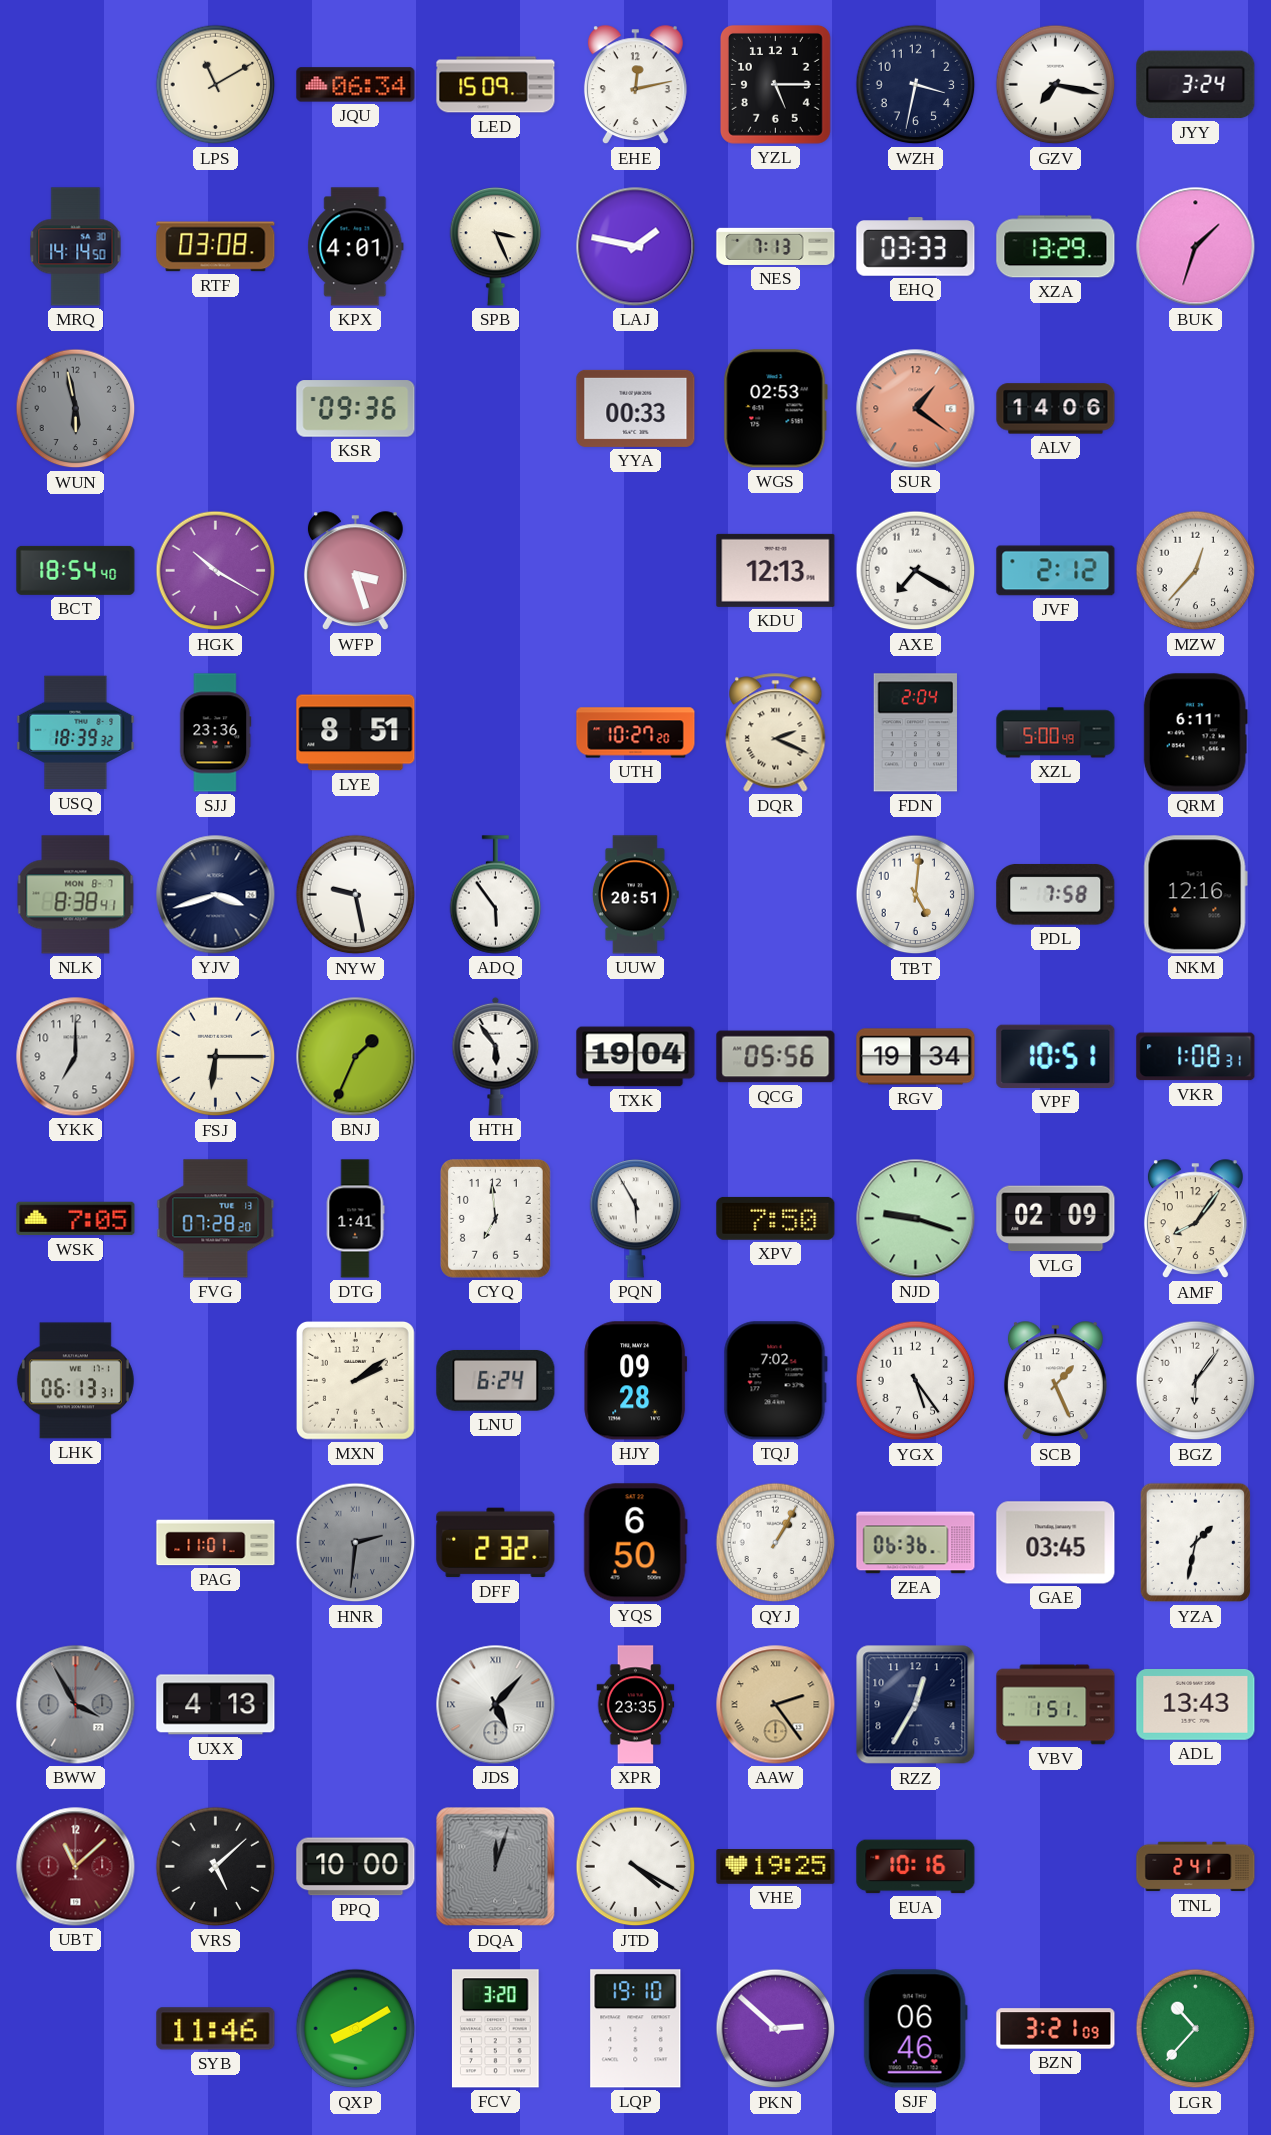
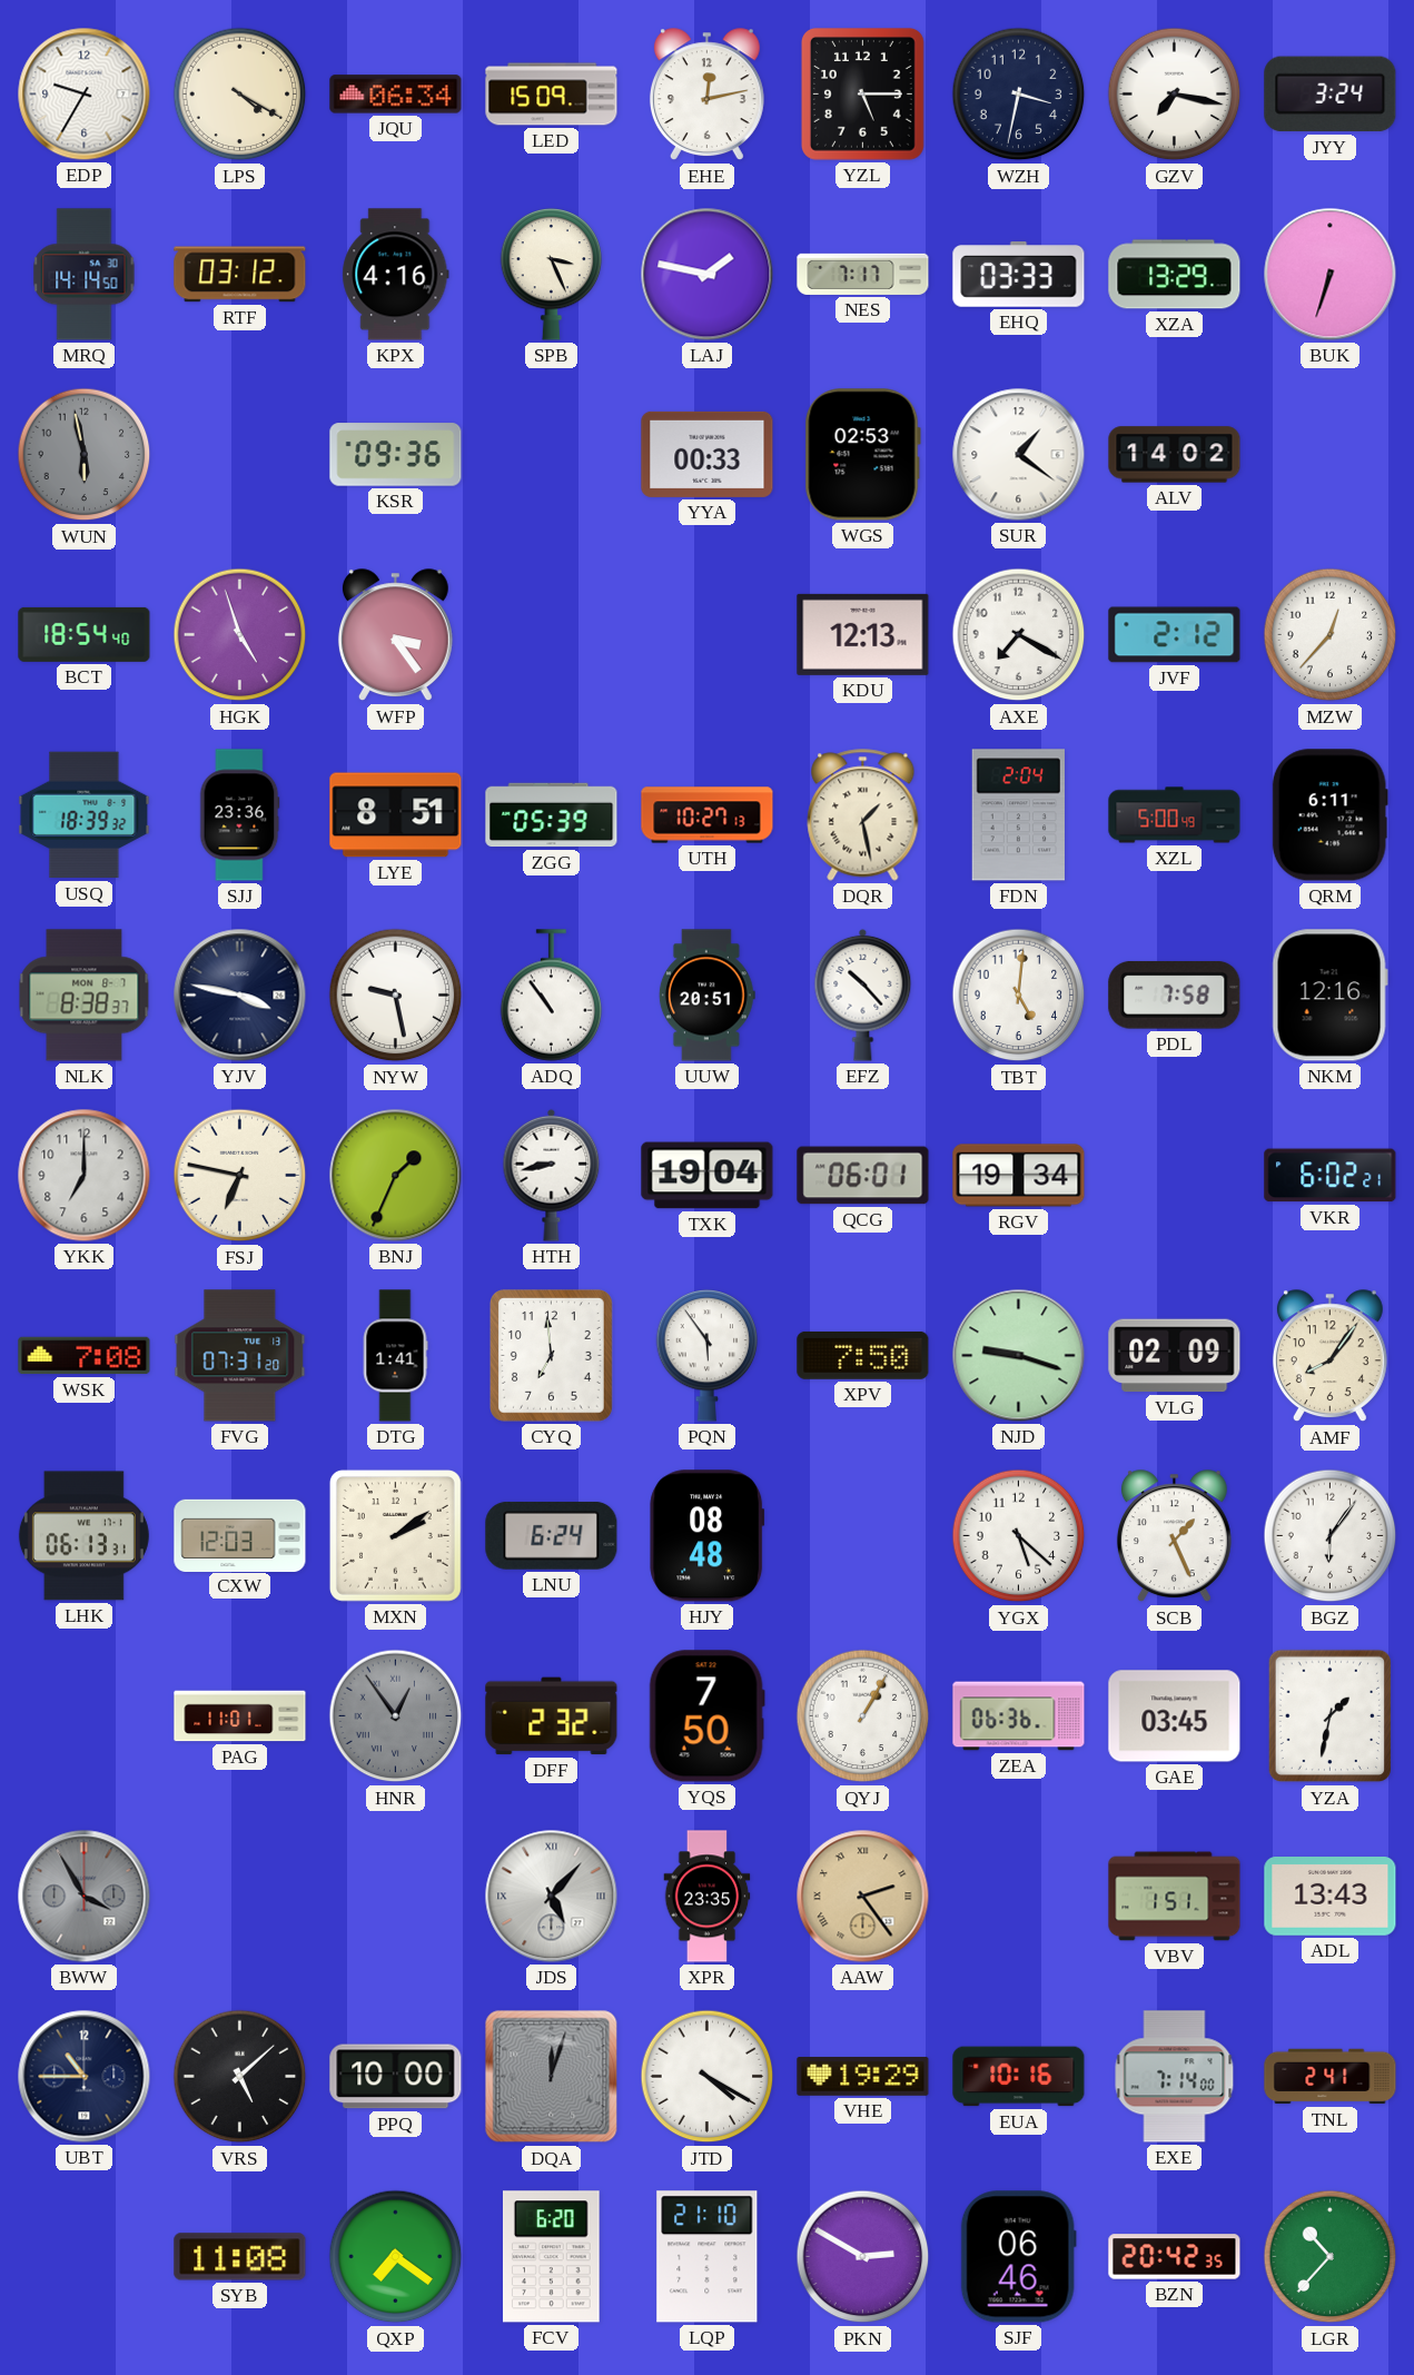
EDP: none -> 9:35
LPS: 11:10 -> 4:20
RTF: 03:08 -> 03:12
KPX: 4:01 -> 4:16
NES: 7:13 -> 7:17
BUK: 1:33 -> 6:33
SUR dial: salmon -> white
ALV: 14:06 -> 14:02
HGK: 10:20 -> 4:57
WFP: 3:27 -> 3:24
ZGG: none -> 05:39
UTH: 10:27:20 -> 10:27:13
DQR: 2:19 -> 1:28
NLK: 8:38:41 -> 8:38:37
YJV: 3:42 -> 3:47
ADQ: 5:54 -> 10:54
EFZ: none -> 10:23
FSJ: 6:15 -> 6:47
HTH: 5:54 -> 8:43
QCG: 05:56 -> 06:01
VPF: 10:51 -> none
VKR: 1:08 -> 6:02
WSK: 7:05 -> 7:08
FVG: 07:28 -> 07:31
PQN: 5:55 -> 5:54
CXW: none -> 12:03
HJY: 09:28 -> 08:48
TQJ: 7:02 -> none
YGX: 5:24 -> 5:22
HNR: 2:31 -> 12:54
YQS: 6:50 -> 7:50
UXX: 4:13 -> none
RZZ: 12:35 -> none
UBT: 11:08 -> 10:45
UBT dial: burgundy -> navy
VHE: 19:25 -> 19:29
EXE: none -> 7:14
SYB: 11:46 -> 11:08
QXP: 8:10 -> 7:21
FCV: 3:20 -> 6:20
LQP: 19:10 -> 21:10
PKN: 2:52 -> 2:50
BZN: 3:21 -> 20:42
